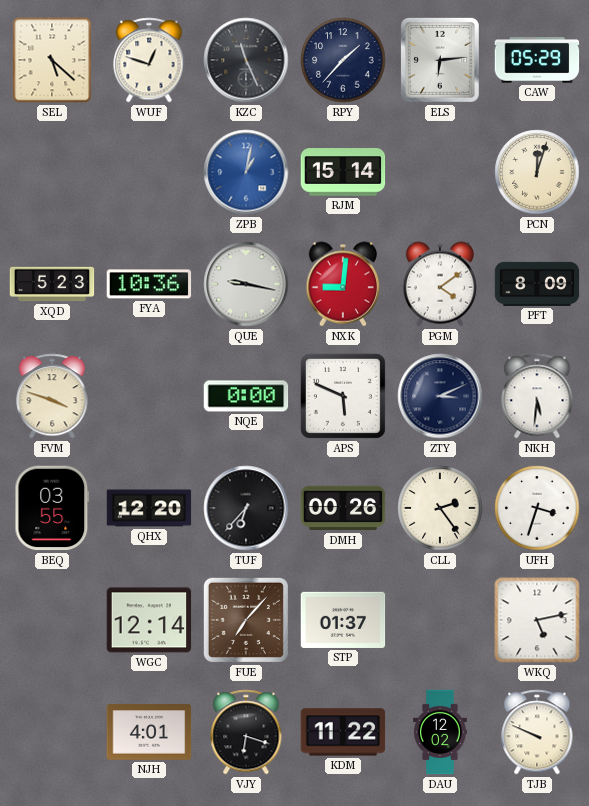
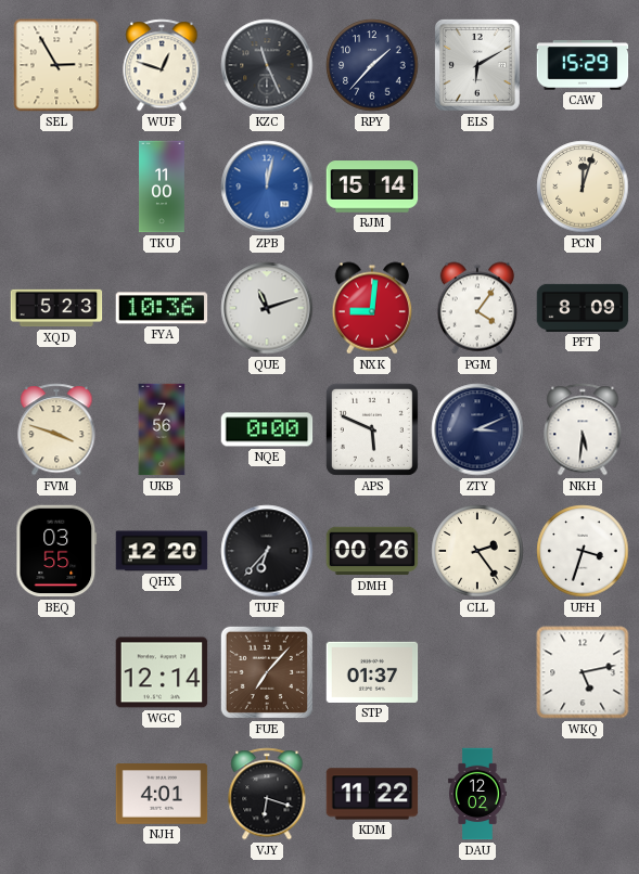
SEL: 5:22 -> 2:55
ELS: 6:14 -> 6:10
CAW: 05:29 -> 15:29
TKU: none -> 11:00
ZPB: 1:02 -> 12:02
QUE: 9:17 -> 11:12
PGM: 4:09 -> 4:06
UKB: none -> 7:56
TJB: 9:49 -> none
